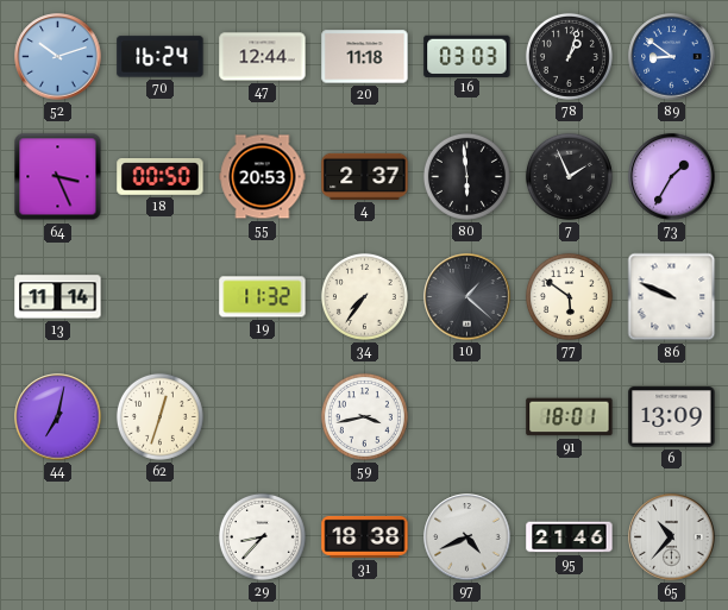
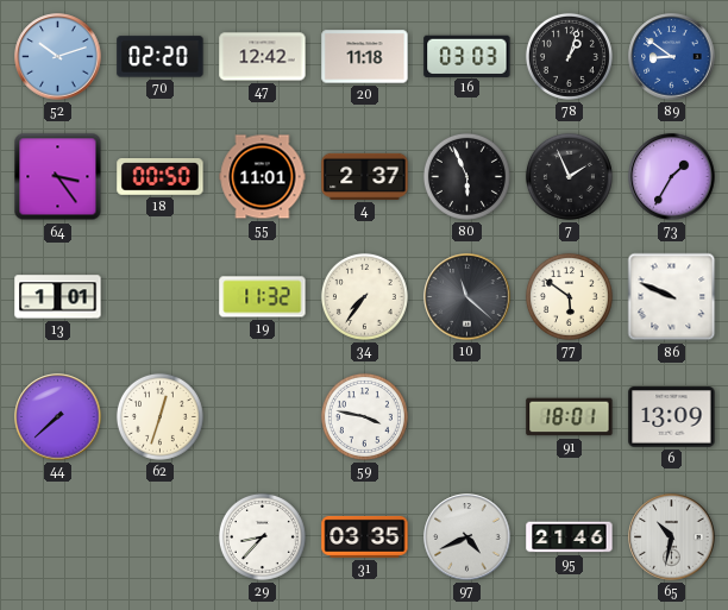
70: 16:24 -> 02:20
47: 12:44 -> 12:42
64: 3:26 -> 3:24
55: 20:53 -> 11:01
80: 5:59 -> 5:56
13: 11:14 -> 1:01
10: 1:22 -> 11:22
44: 7:02 -> 7:38
59: 3:43 -> 3:47
31: 18:38 -> 03:35
65: 10:37 -> 10:32
